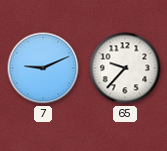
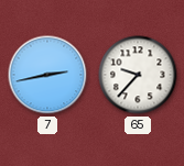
7: 9:11 -> 2:43
